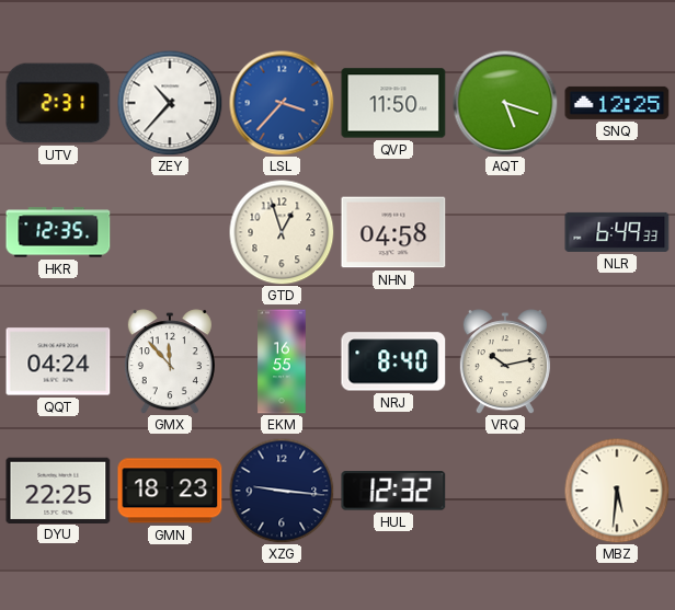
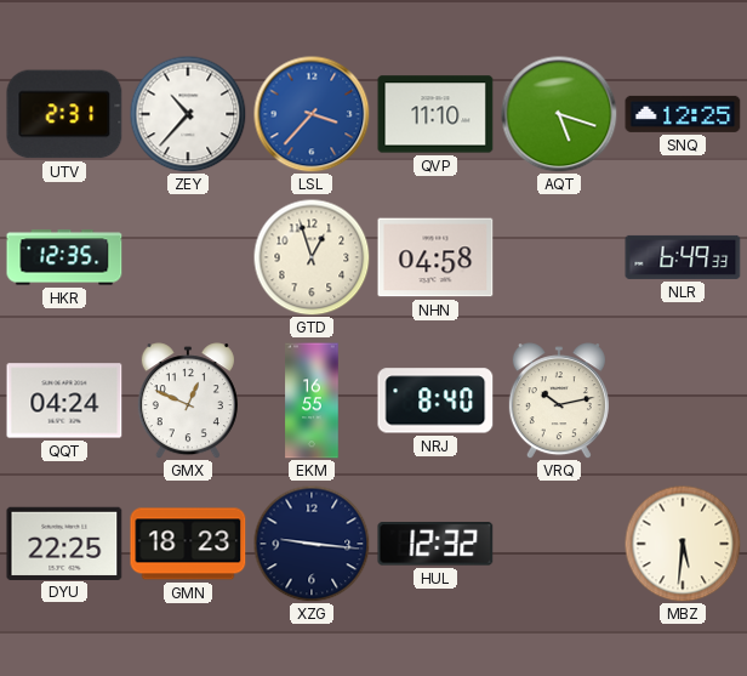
QVP: 11:50 -> 11:10
GMX: 11:53 -> 12:49
